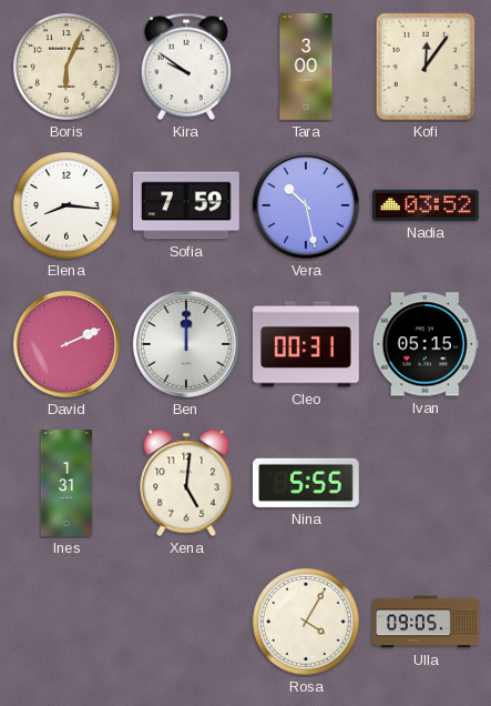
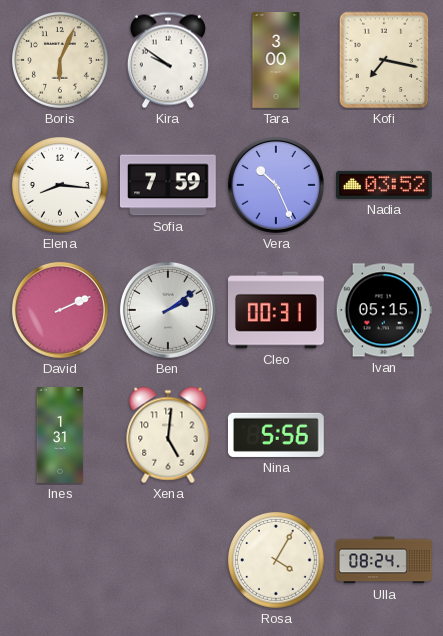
Kofi: 12:06 -> 7:17
Vera: 10:28 -> 10:26
Ben: 12:00 -> 2:09
Nina: 5:55 -> 5:56
Ulla: 09:05 -> 08:24
